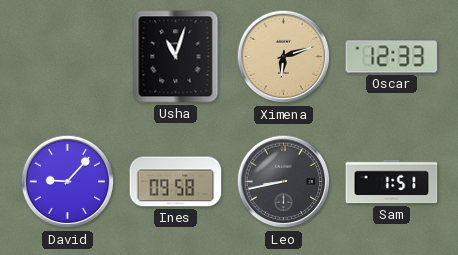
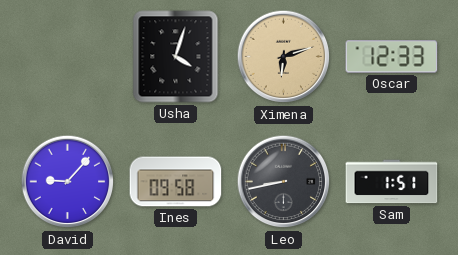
Usha: 11:03 -> 4:03
